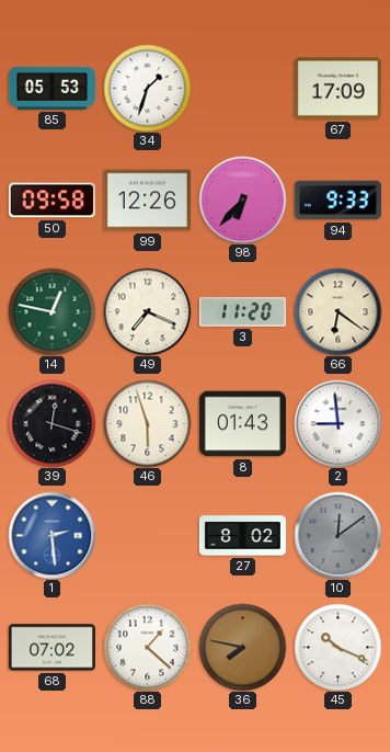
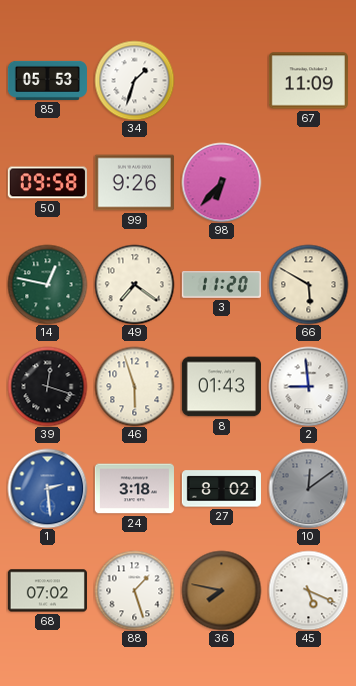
67: 17:09 -> 11:09
99: 12:26 -> 9:26
94: 9:33 -> none
49: 7:19 -> 7:21
66: 6:21 -> 5:50
24: none -> 3:18
88: 1:22 -> 1:27
45: 10:19 -> 5:19
